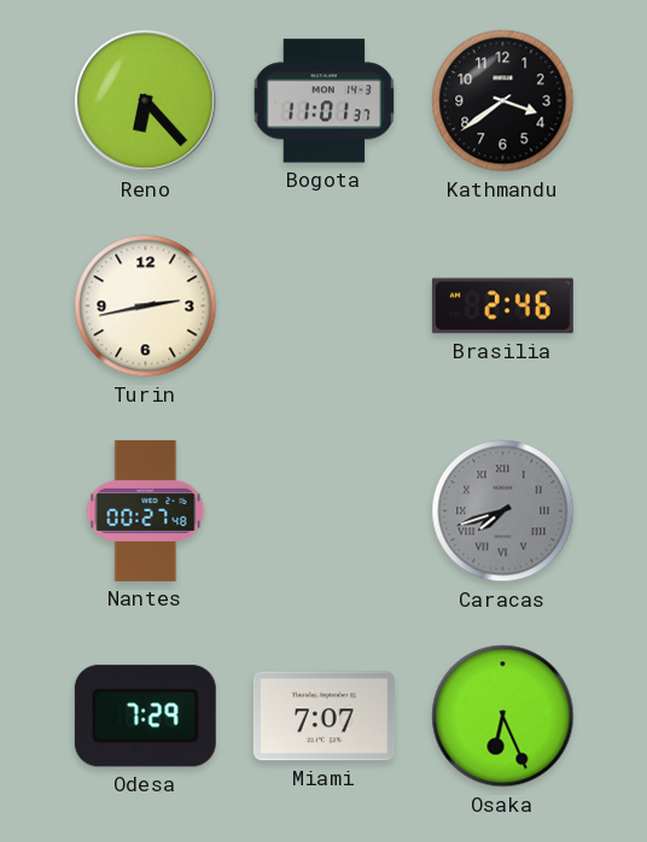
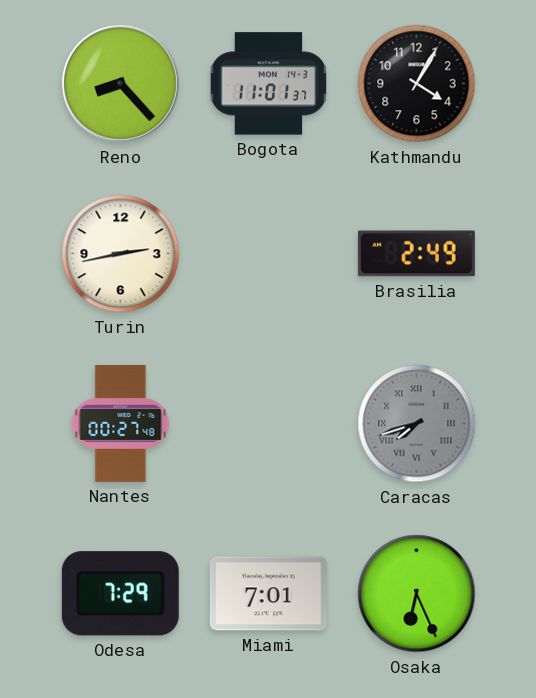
Reno: 6:23 -> 8:23
Kathmandu: 3:39 -> 4:05
Brasilia: 2:46 -> 2:49
Miami: 7:07 -> 7:01
